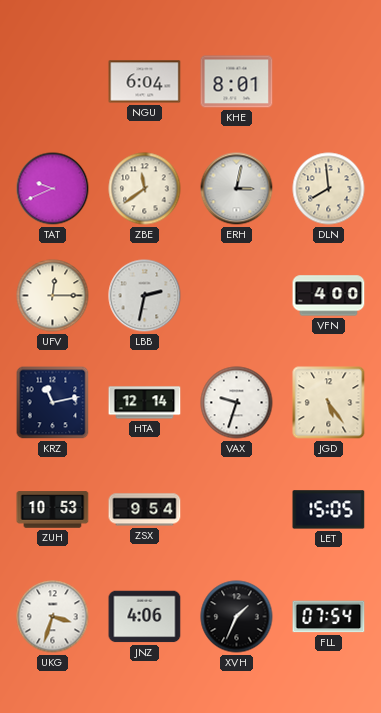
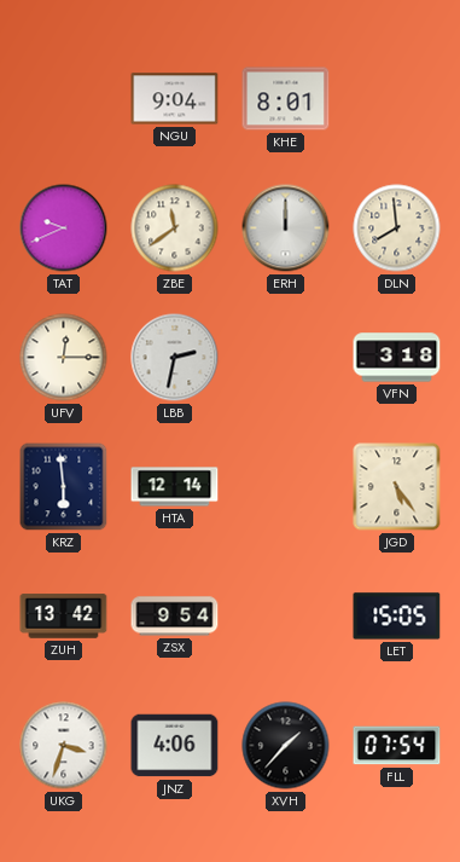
NGU: 6:04 -> 9:04
ERH: 3:02 -> 12:00
VFN: 4:00 -> 3:18
KRZ: 11:13 -> 5:59
VAX: 9:33 -> none
ZUH: 10:53 -> 13:42
XVH: 1:34 -> 1:37
